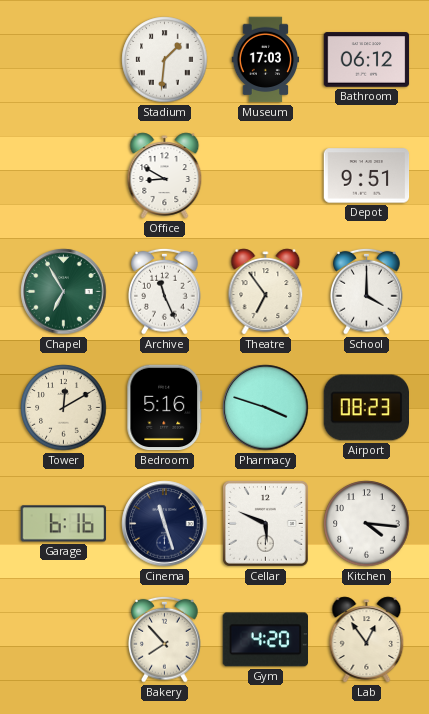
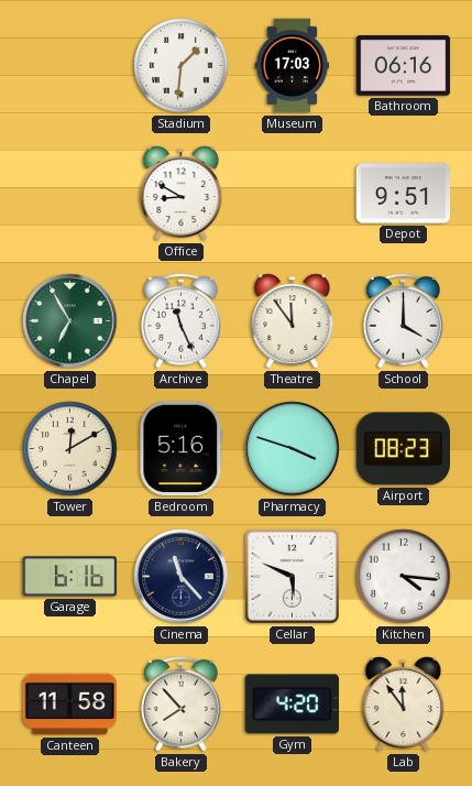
Bathroom: 06:12 -> 06:16
Theatre: 6:54 -> 11:54
Cinema: 11:27 -> 11:23
Canteen: none -> 11:58
Lab: 12:54 -> 11:54
